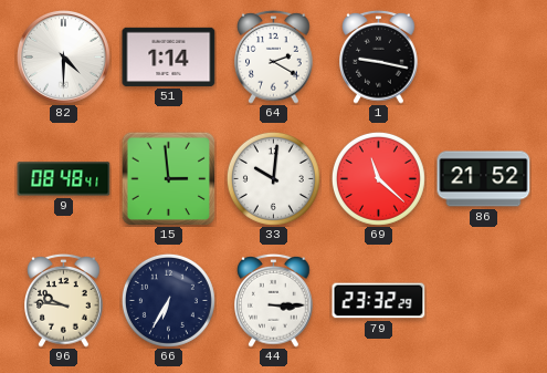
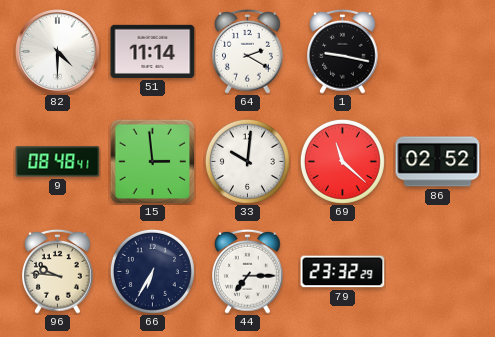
51: 1:14 -> 11:14
86: 21:52 -> 02:52
44: 3:15 -> 7:15
